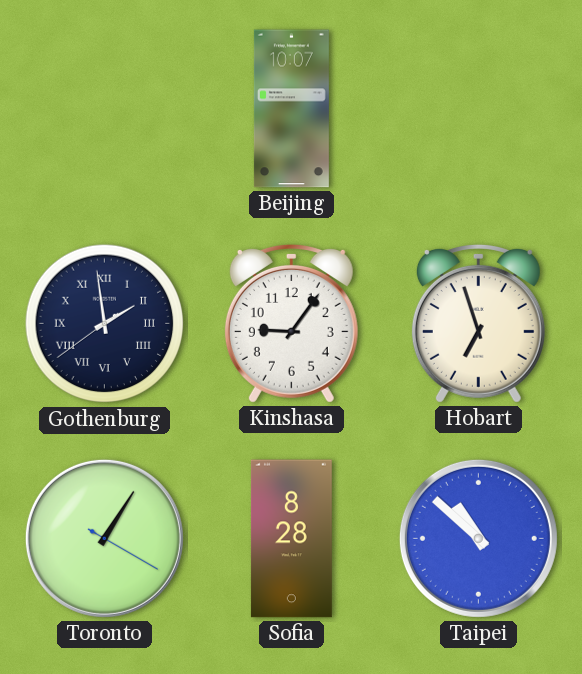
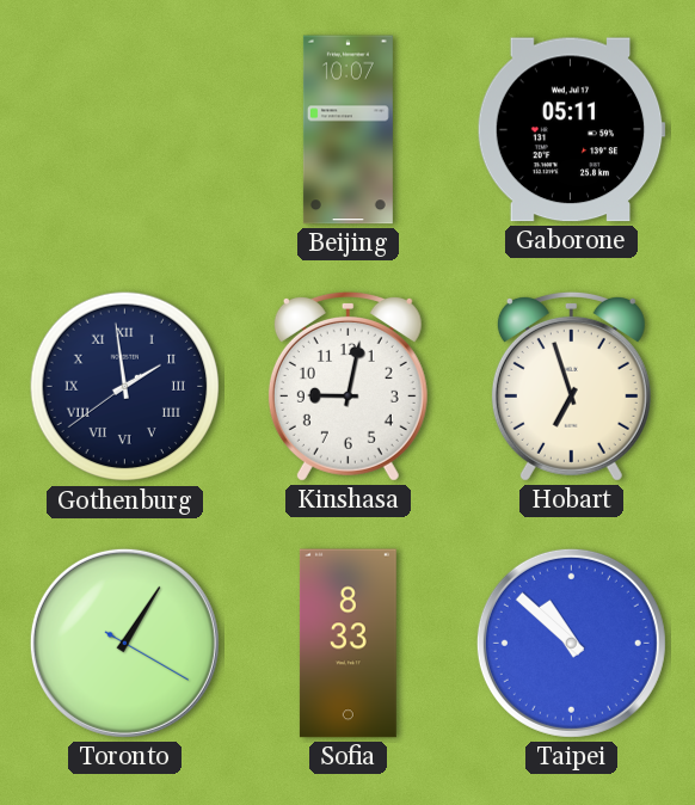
Gaborone: none -> 05:11
Kinshasa: 9:06 -> 9:02
Sofia: 8:28 -> 8:33
